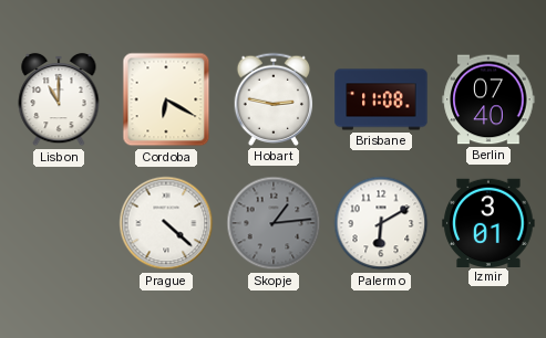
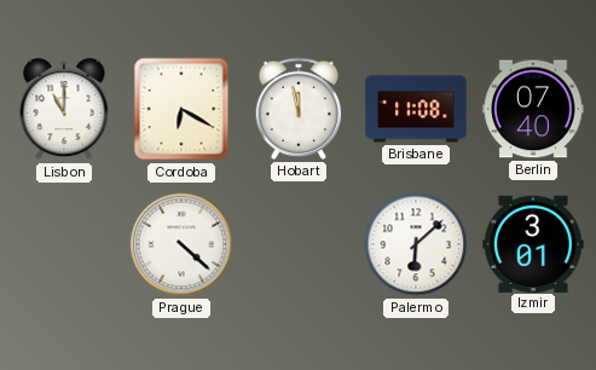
Hobart: 2:47 -> 11:58
Skopje: 1:14 -> none
Palermo: 6:10 -> 6:08
